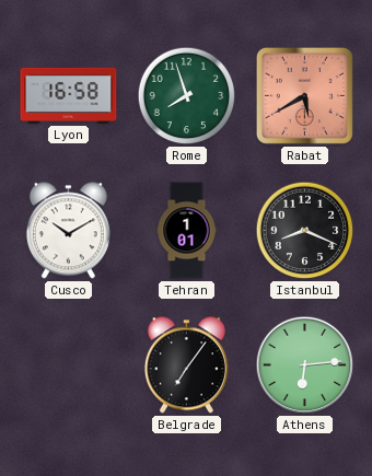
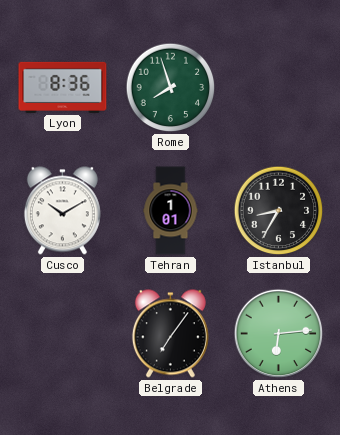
Lyon: 16:58 -> 8:36
Rabat: 5:40 -> none
Istanbul: 8:19 -> 8:35
